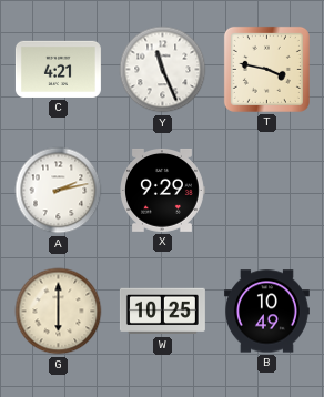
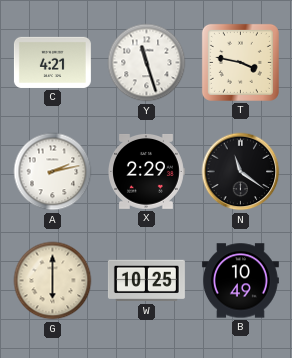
Y: 11:26 -> 11:27
X: 9:29 -> 2:29
N: none -> 11:21
